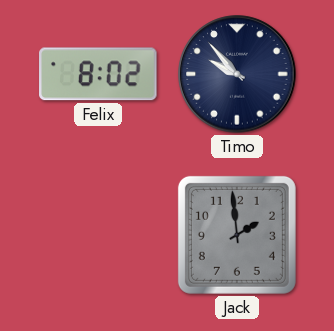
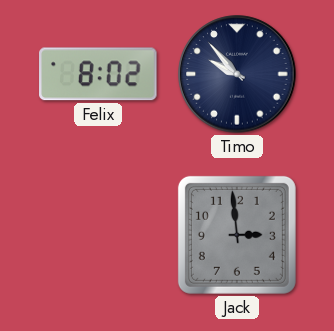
Jack: 1:59 -> 2:59
